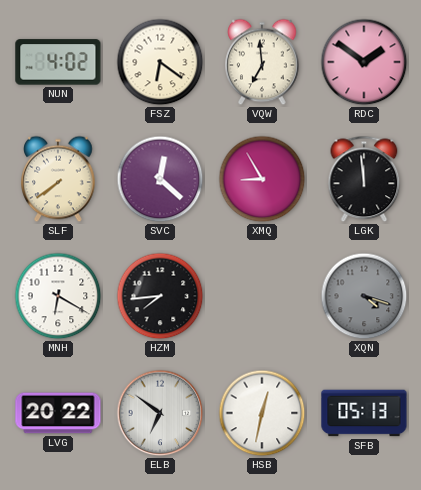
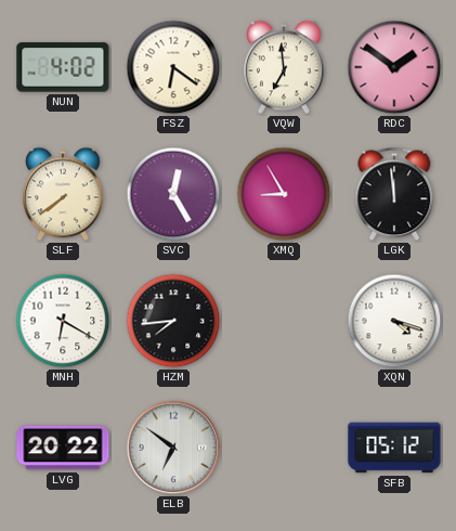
SVC: 12:22 -> 12:25
XQN dial: grey -> white
HSB: 12:32 -> none
SFB: 05:13 -> 05:12
